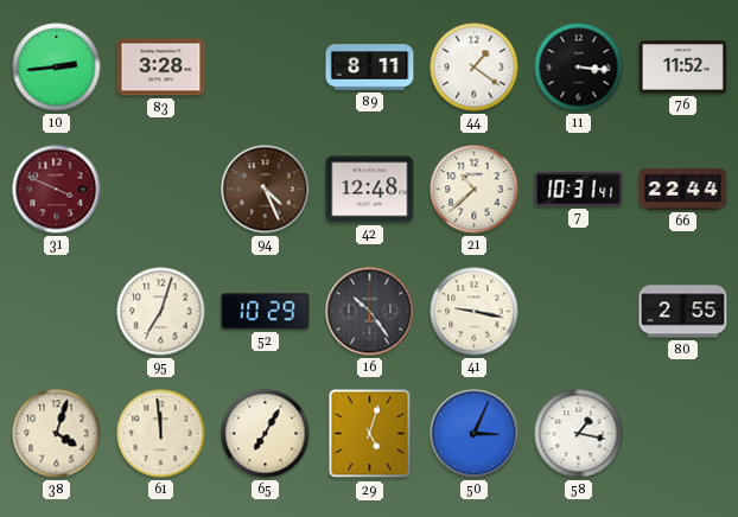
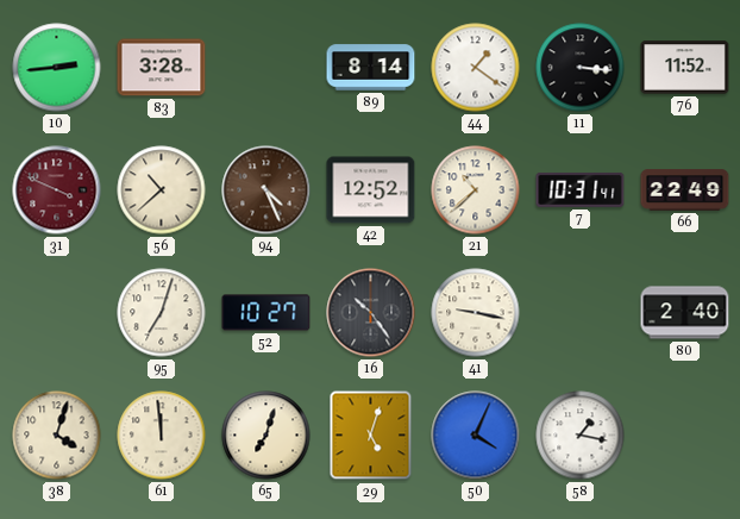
89: 8:11 -> 8:14
56: none -> 10:38
42: 12:48 -> 12:52
66: 22:44 -> 22:49
52: 10:29 -> 10:27
80: 2:55 -> 2:40
65: 7:05 -> 7:03
50: 3:04 -> 4:04
